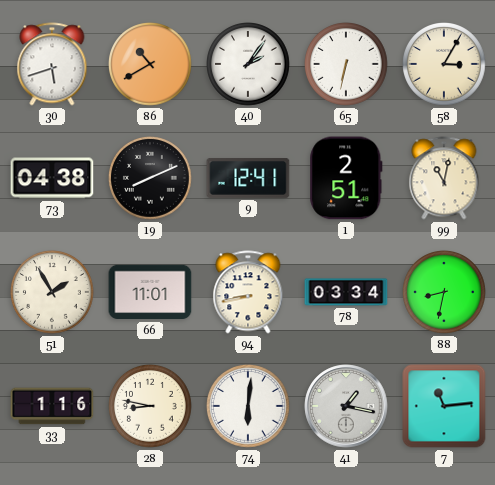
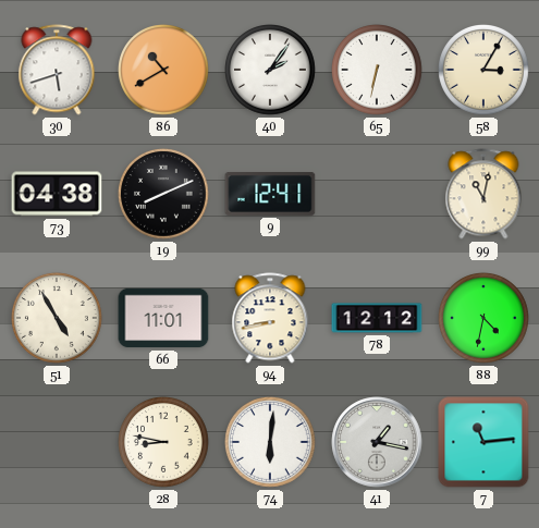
1: 2:51 -> none
51: 1:55 -> 4:55
78: 03:34 -> 12:12
88: 8:32 -> 4:32
33: 1:16 -> none
